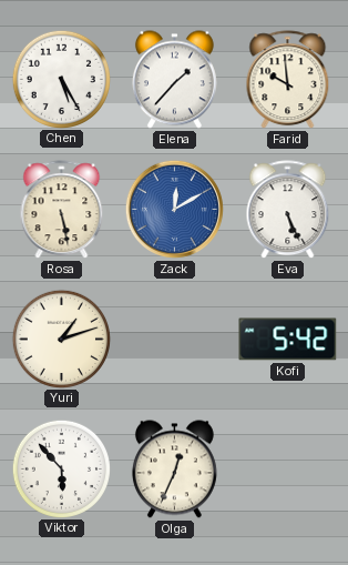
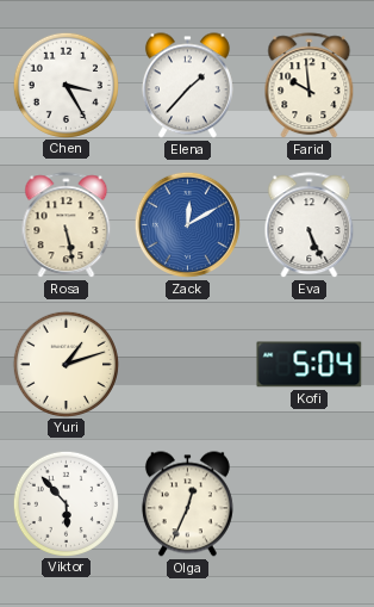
Chen: 5:25 -> 3:25
Kofi: 5:42 -> 5:04
